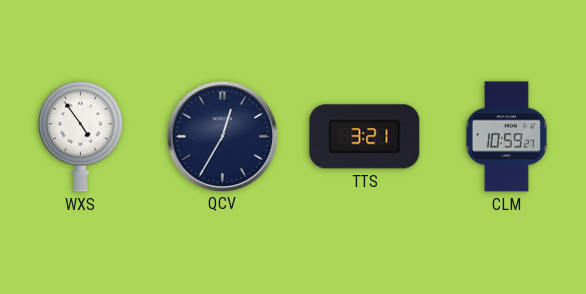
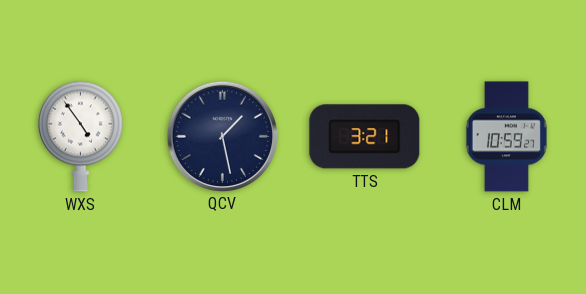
QCV: 12:35 -> 1:28
